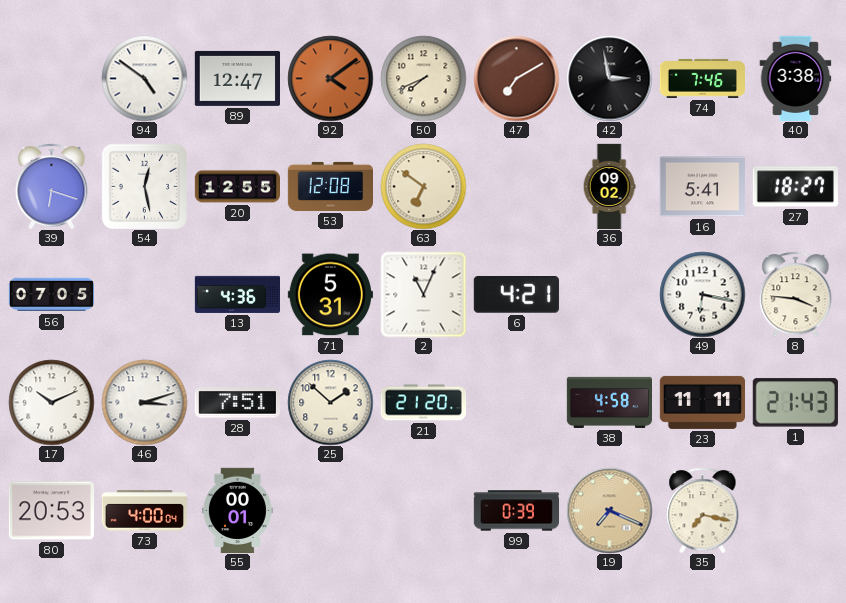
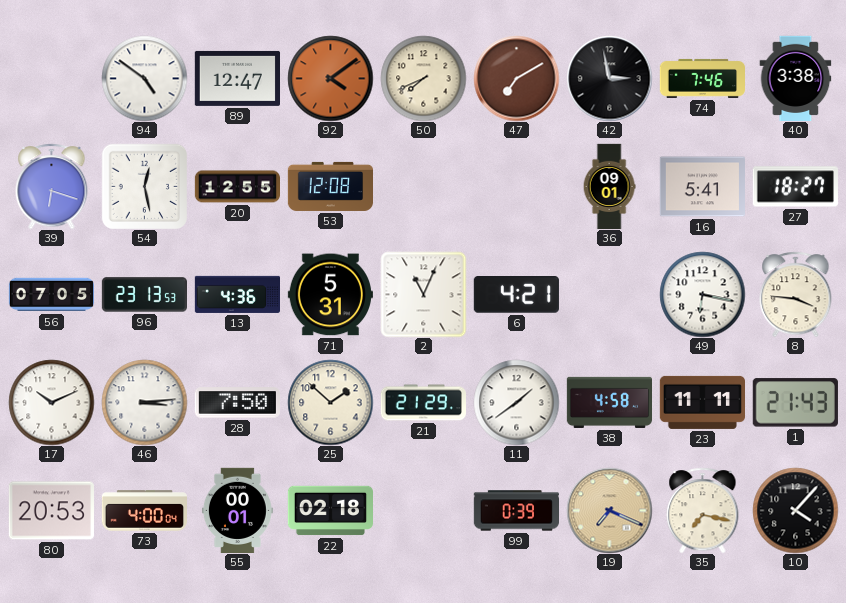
63: 6:51 -> none
36: 09:02 -> 09:01
96: none -> 23:13
46: 3:12 -> 3:14
28: 7:51 -> 7:50
21: 21:20 -> 21:29
11: none -> 1:39
22: none -> 02:18
10: none -> 4:07
